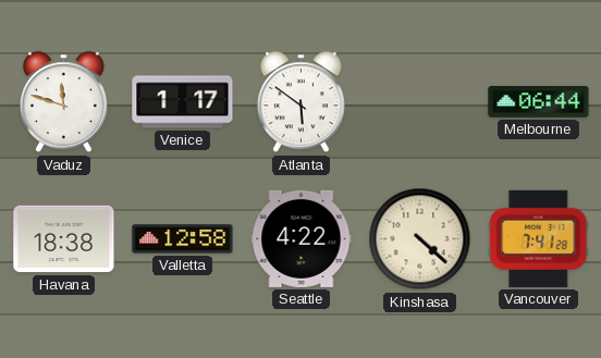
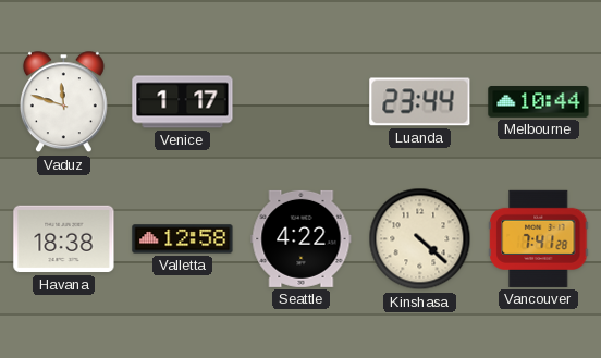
Atlanta: 5:51 -> none
Luanda: none -> 23:44
Melbourne: 06:44 -> 10:44
